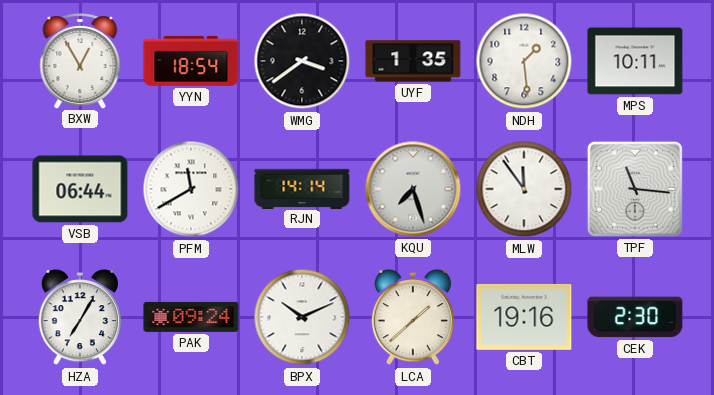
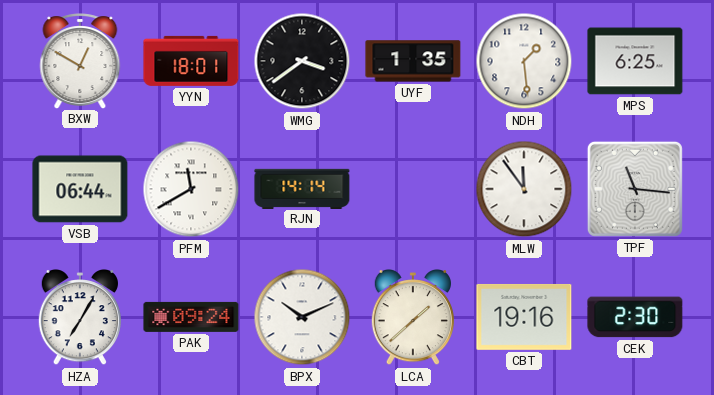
BXW: 12:55 -> 12:50
YYN: 18:54 -> 18:01
MPS: 10:11 -> 6:25
KQU: 7:27 -> none
